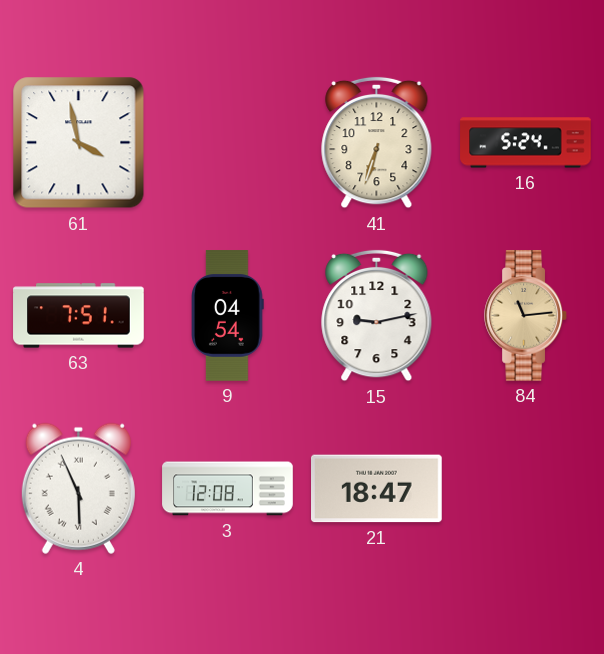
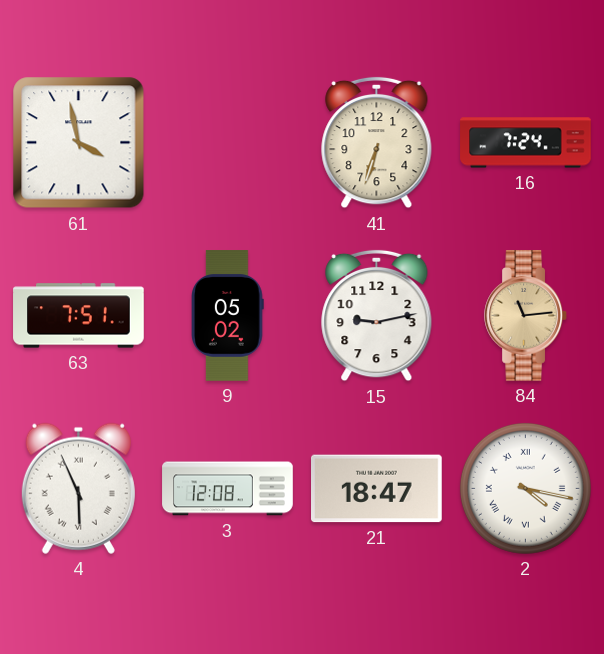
16: 5:24 -> 7:24
9: 04:54 -> 05:02
2: none -> 4:17
